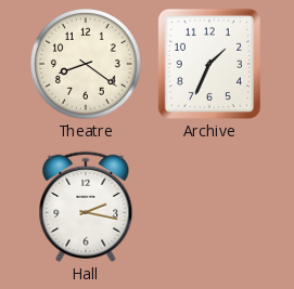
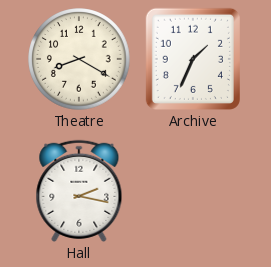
Theatre: 8:21 -> 8:20
